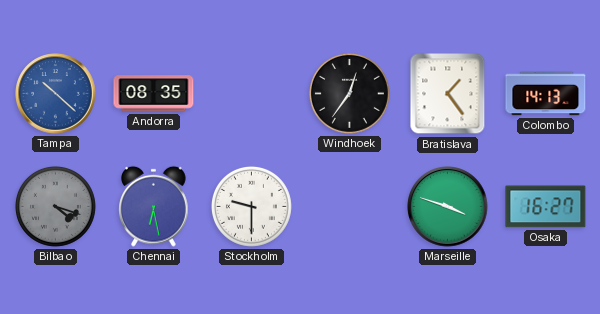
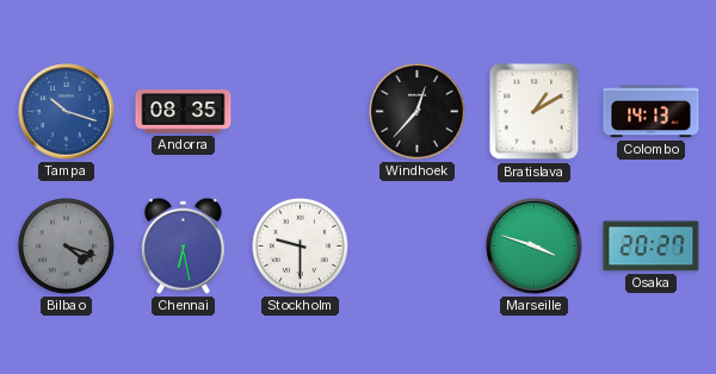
Tampa: 10:22 -> 10:18
Windhoek: 12:36 -> 12:37
Bratislava: 1:24 -> 1:10
Osaka: 16:27 -> 20:27
